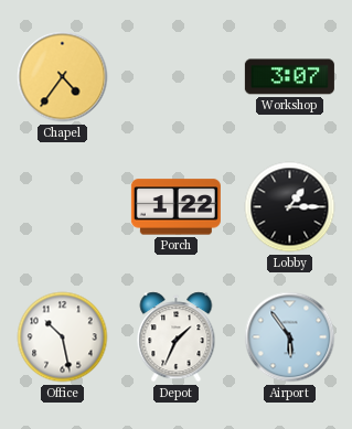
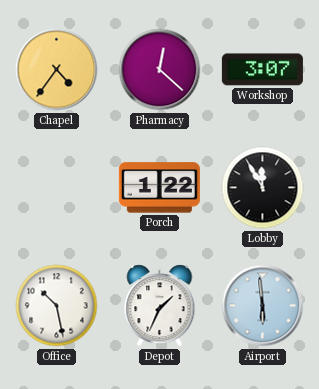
Pharmacy: none -> 12:22
Lobby: 1:15 -> 11:55
Airport: 5:54 -> 5:59
